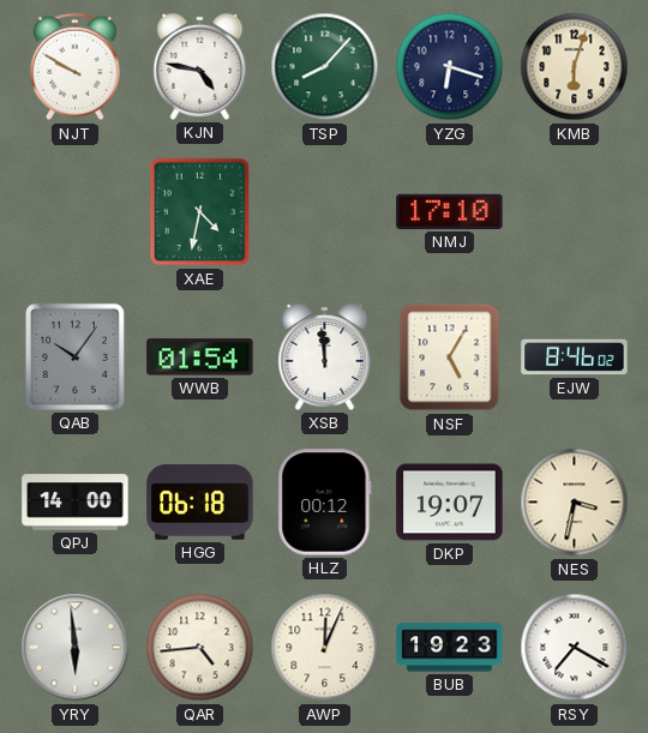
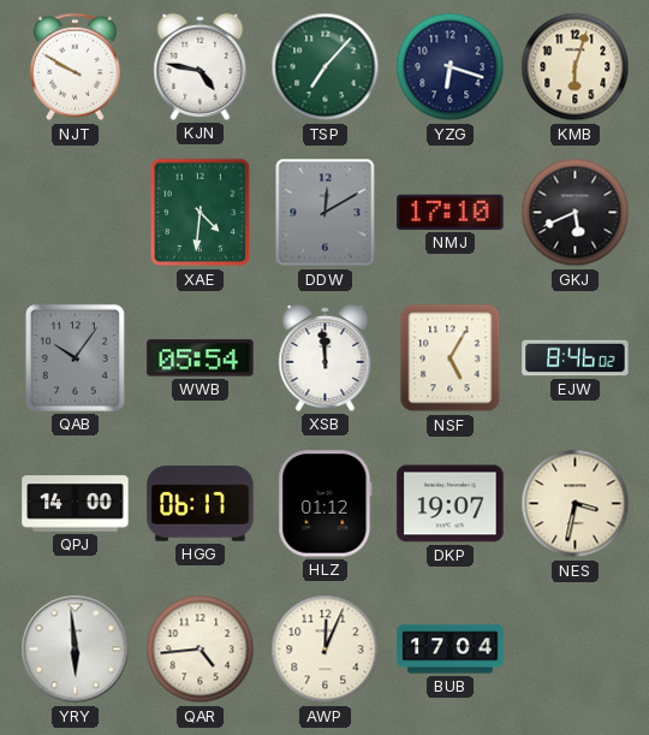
TSP: 8:07 -> 7:07
XAE: 4:32 -> 4:31
DDW: none -> 12:10
GKJ: none -> 5:41
WWB: 01:54 -> 05:54
HGG: 06:18 -> 06:17
HLZ: 00:12 -> 01:12
BUB: 19:23 -> 17:04
RSY: 7:20 -> none
